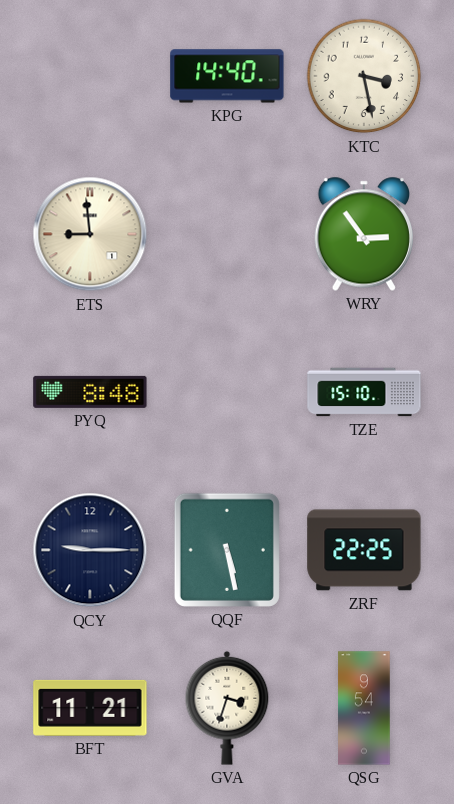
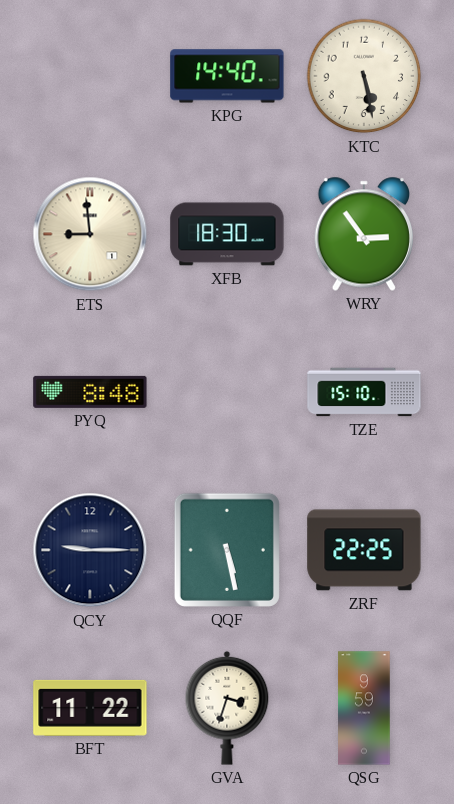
KTC: 3:28 -> 5:28
XFB: none -> 18:30
BFT: 11:21 -> 11:22
QSG: 9:54 -> 9:59
